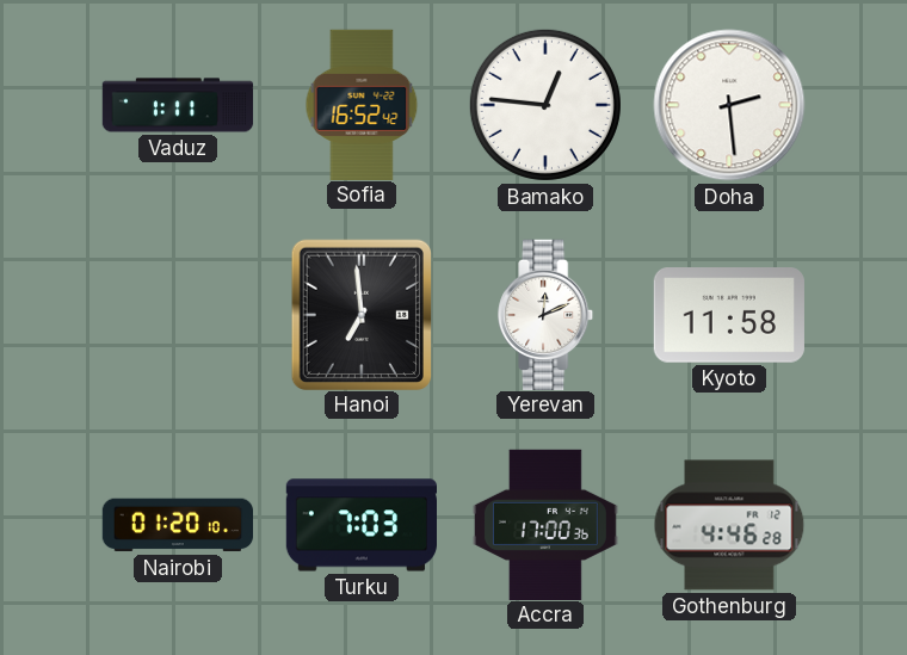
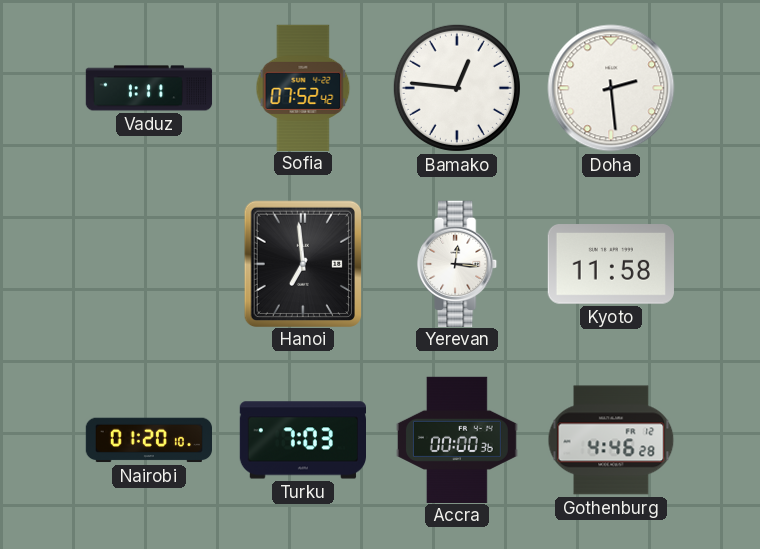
Sofia: 16:52 -> 07:52
Yerevan: 12:11 -> 12:16
Accra: 17:00 -> 00:00
